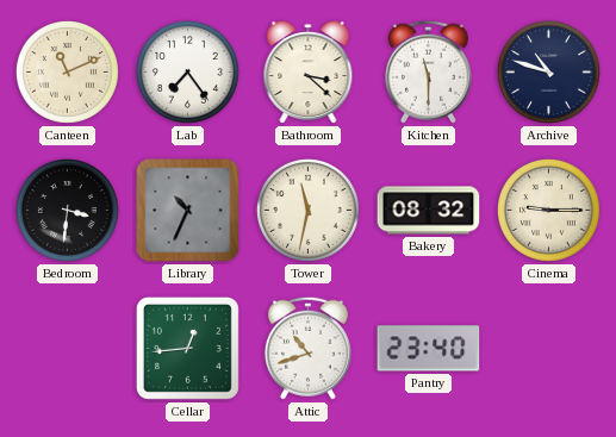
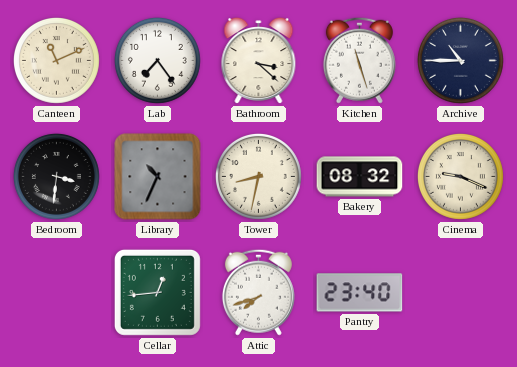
Kitchen: 11:30 -> 11:27
Archive: 10:48 -> 10:45
Tower: 11:32 -> 8:32
Cinema: 9:15 -> 9:19
Attic: 10:42 -> 7:42
